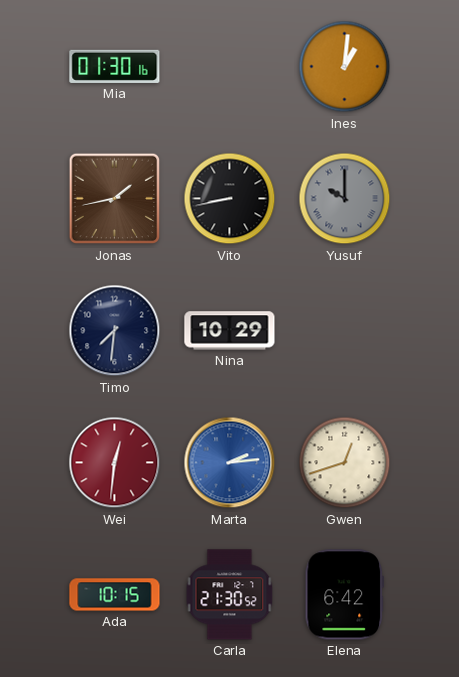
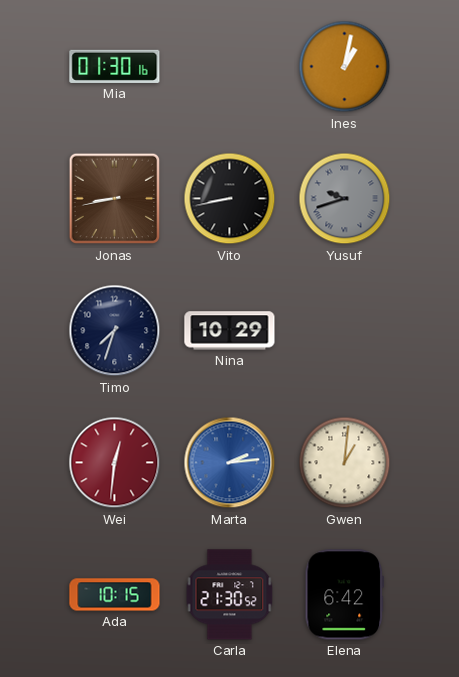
Ines: 1:01 -> 1:02
Jonas: 1:43 -> 8:43
Yusuf: 10:00 -> 9:42
Timo: 7:31 -> 7:33
Gwen: 12:42 -> 1:01
